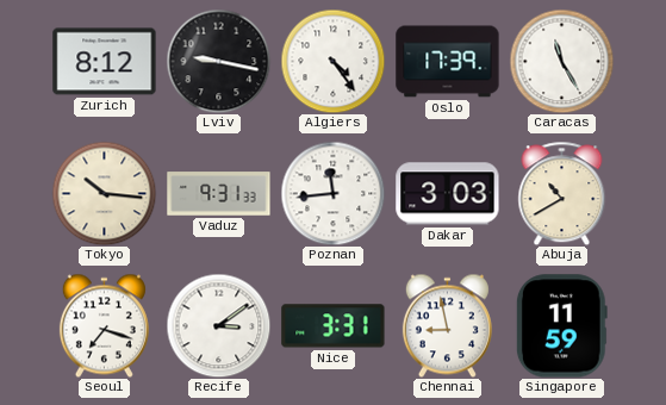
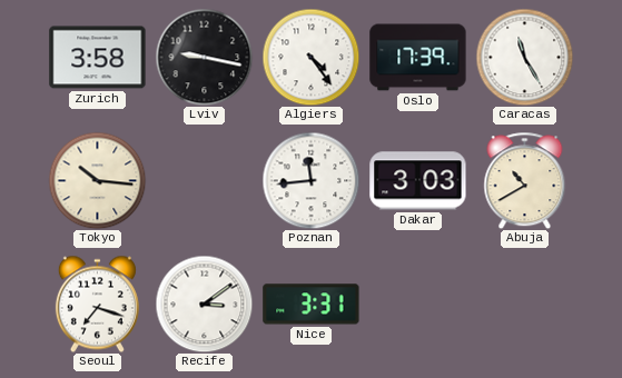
Zurich: 8:12 -> 3:58
Vaduz: 9:31 -> none
Chennai: 8:58 -> none
Singapore: 11:59 -> none
